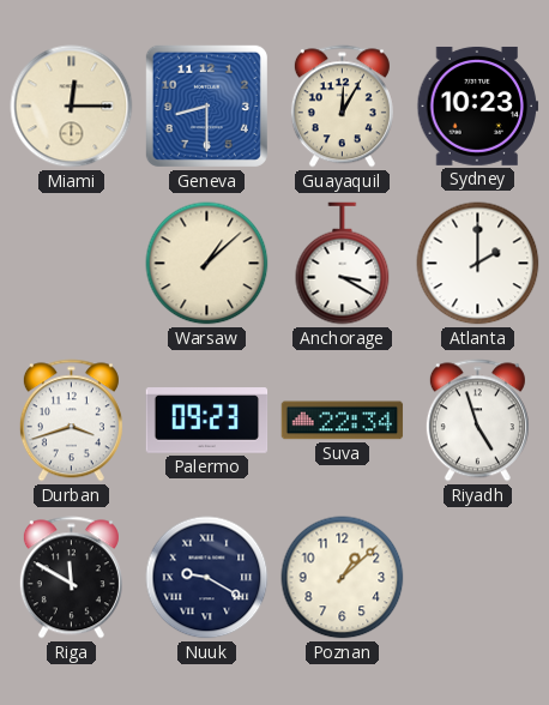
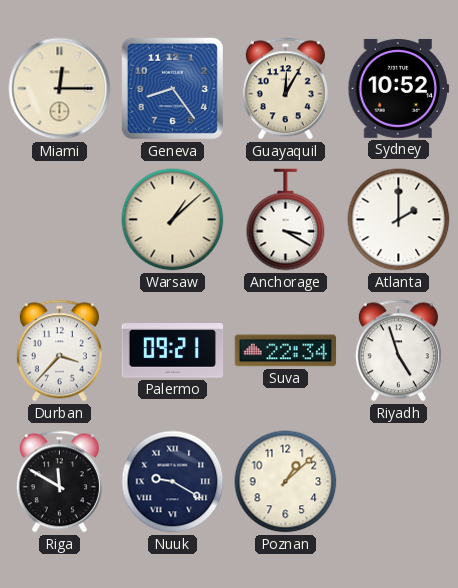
Geneva: 8:30 -> 8:24
Sydney: 10:23 -> 10:52
Durban: 3:42 -> 3:37
Palermo: 09:23 -> 09:21
